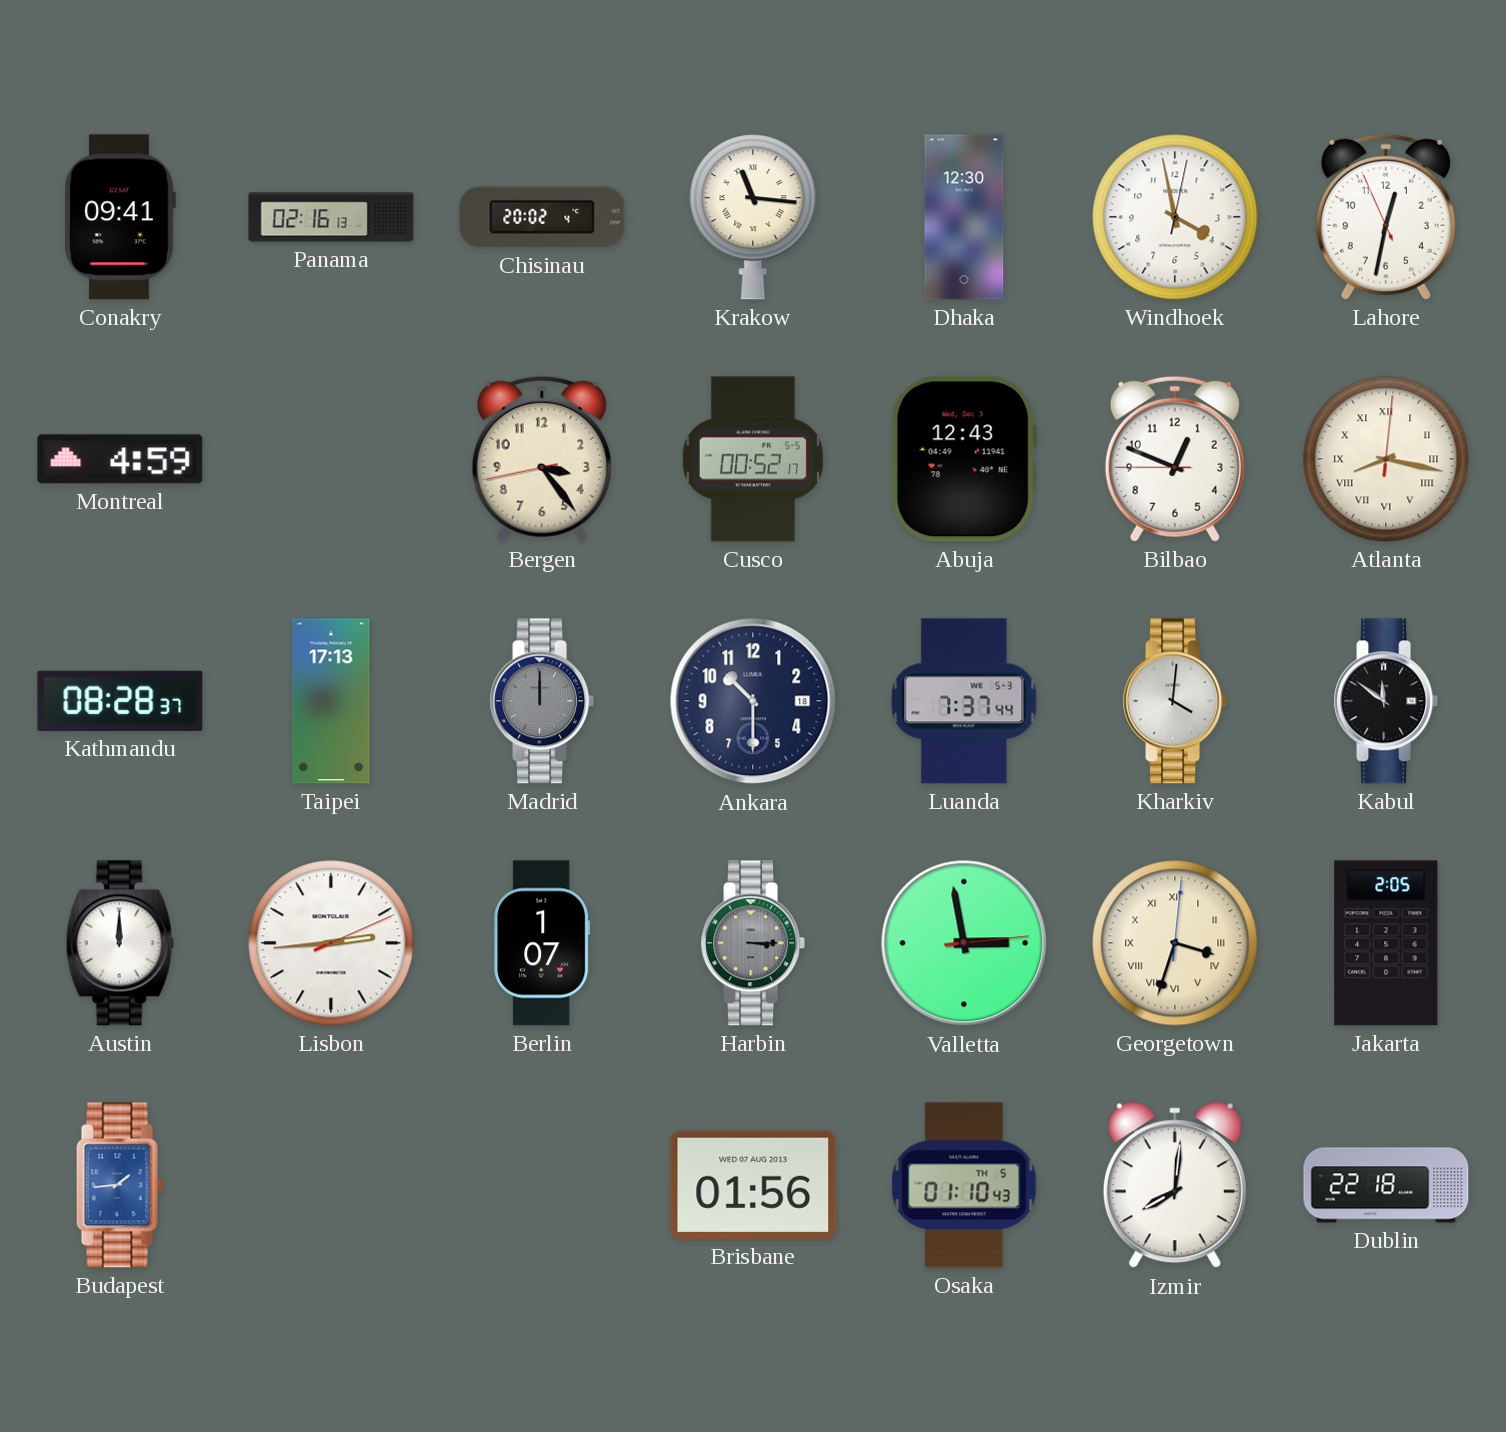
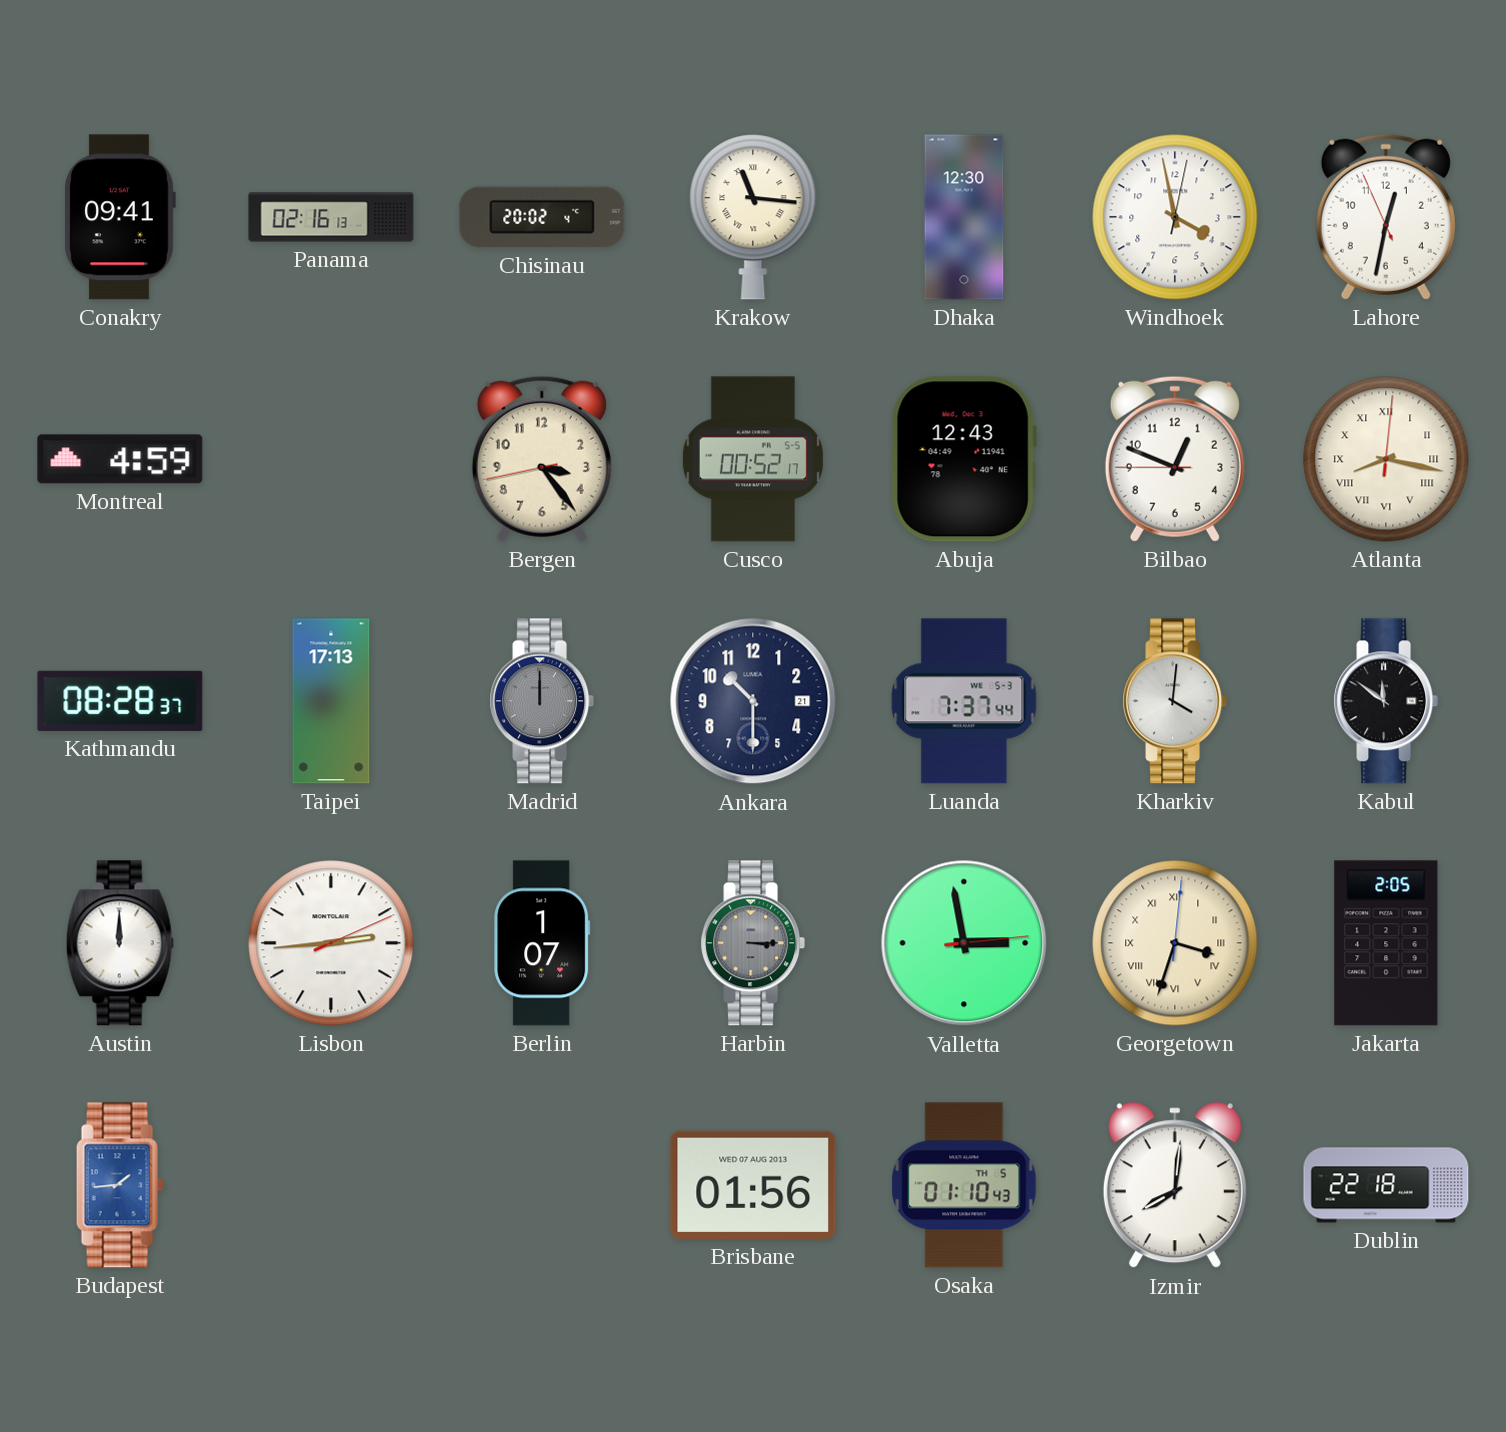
Ankara date: 18 -> 21
